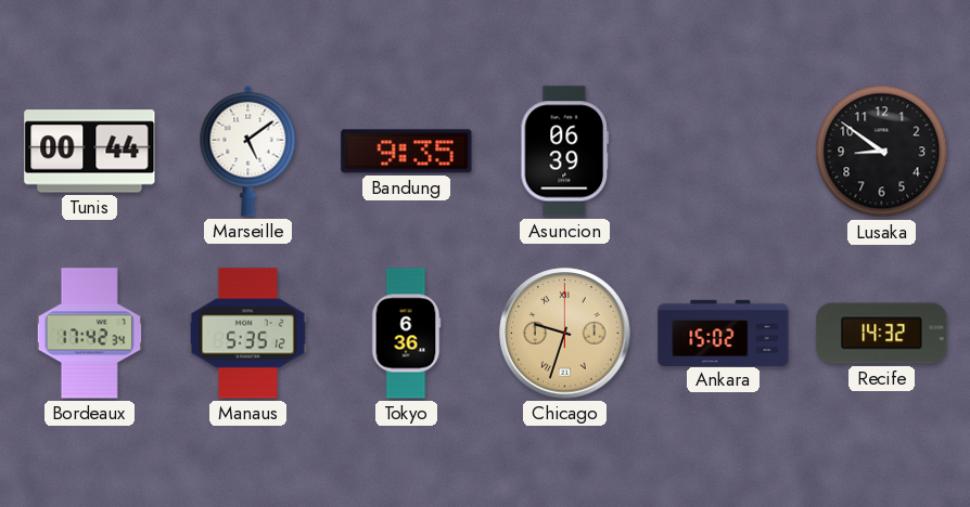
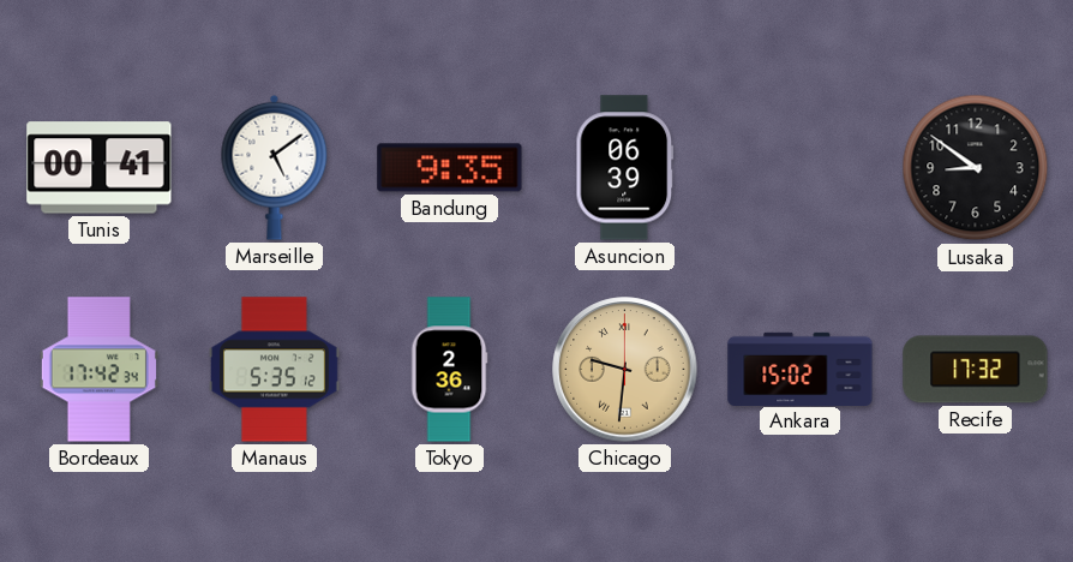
Tunis: 00:44 -> 00:41
Tokyo: 6:36 -> 2:36
Chicago: 9:33 -> 9:31
Recife: 14:32 -> 17:32
